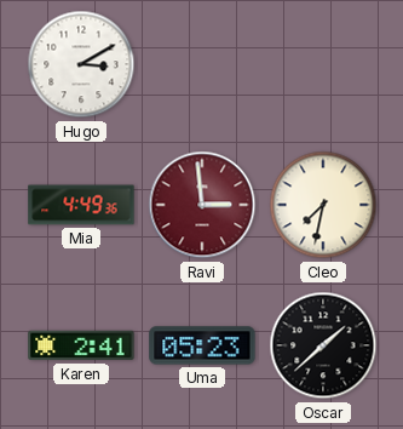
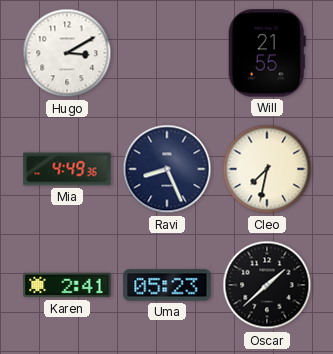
Will: none -> 21:55
Ravi: 2:59 -> 8:26
Ravi dial: burgundy -> navy
